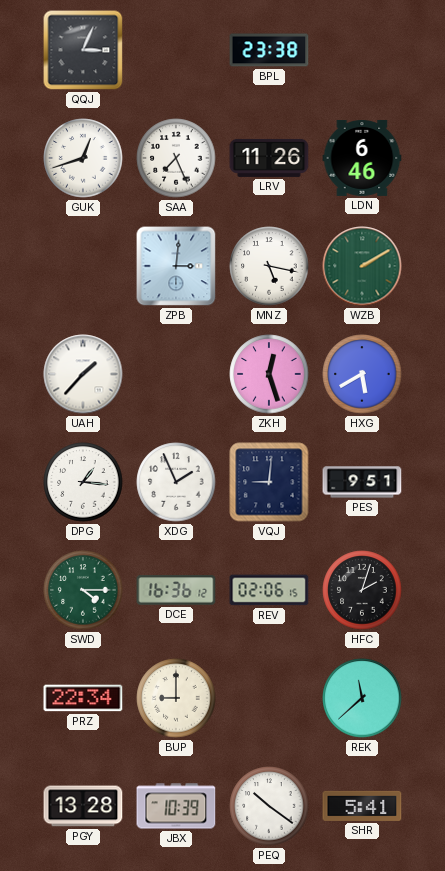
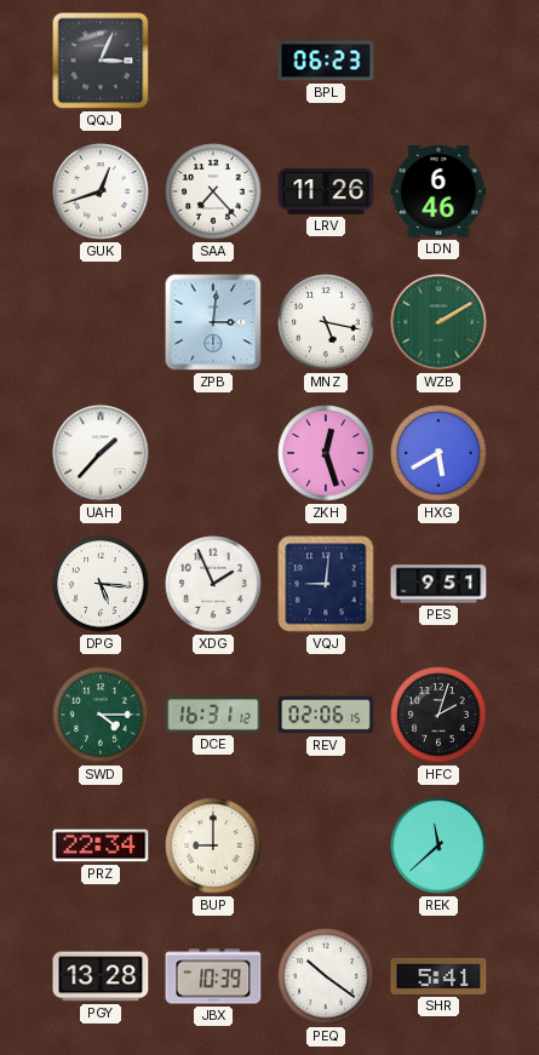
BPL: 23:38 -> 06:23
SAA: 7:26 -> 7:23
DPG: 1:16 -> 5:16
DCE: 16:36 -> 16:31
